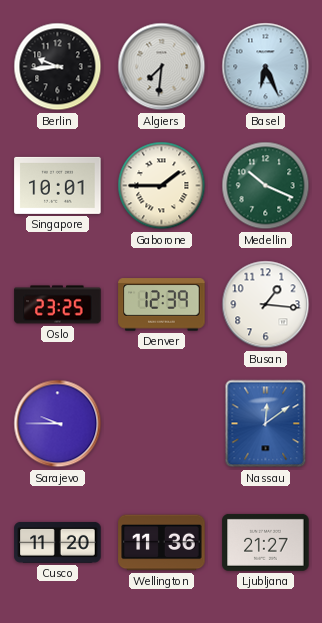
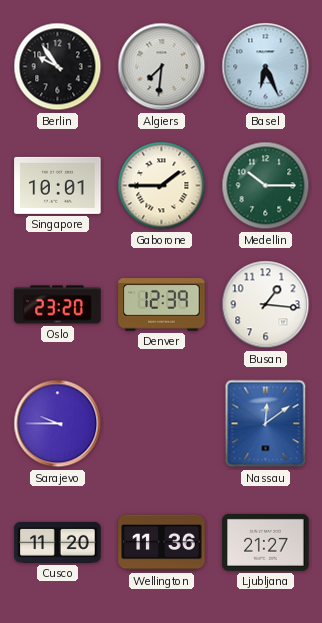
Berlin: 9:44 -> 9:54
Medellin: 10:19 -> 10:15
Oslo: 23:25 -> 23:20
